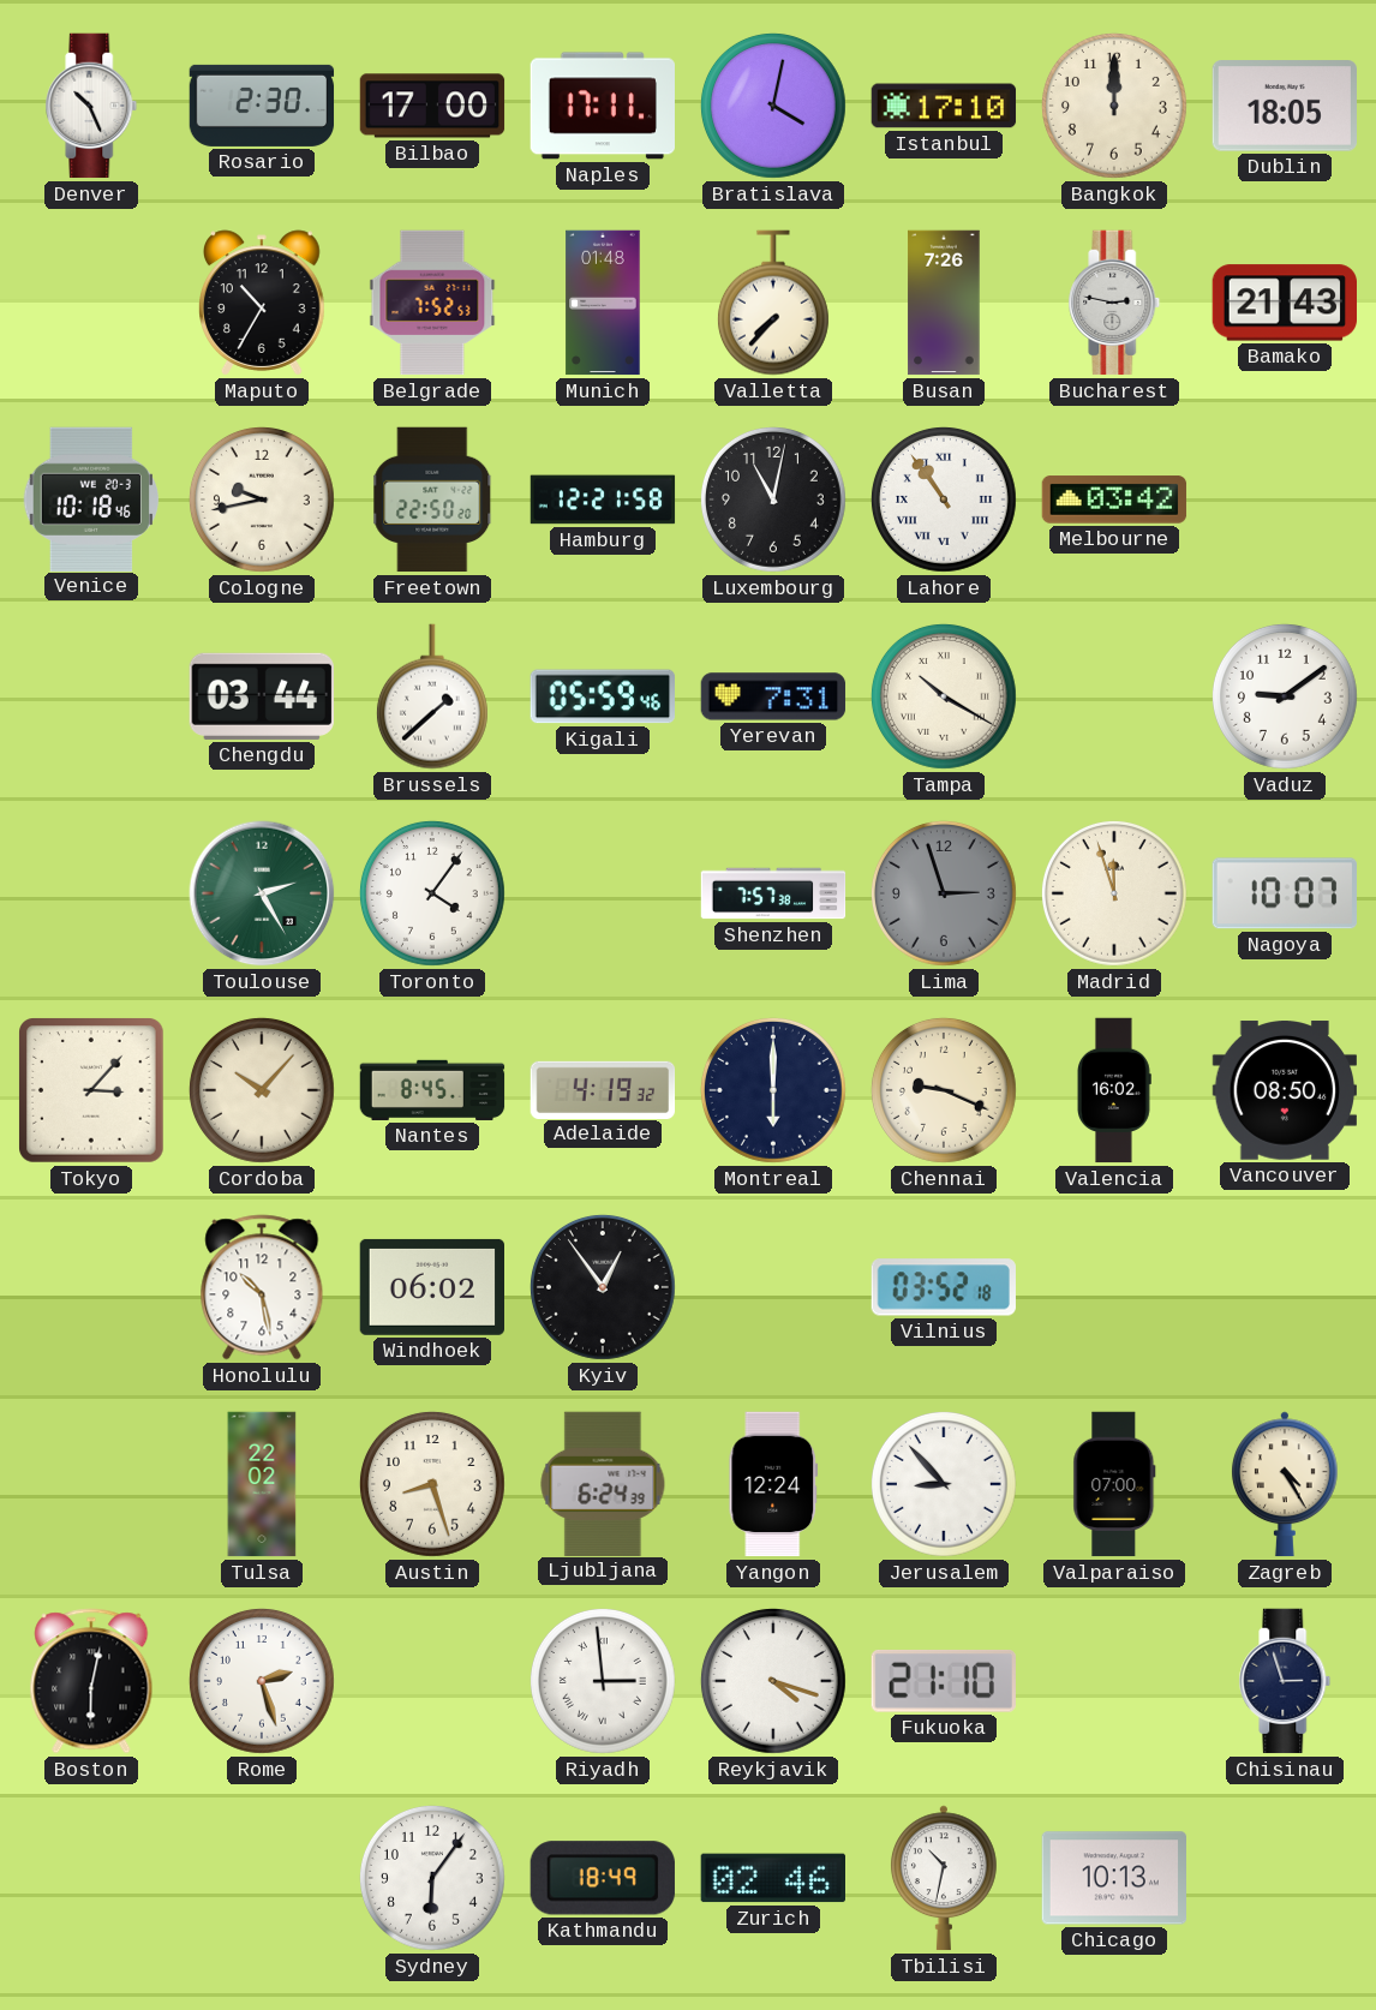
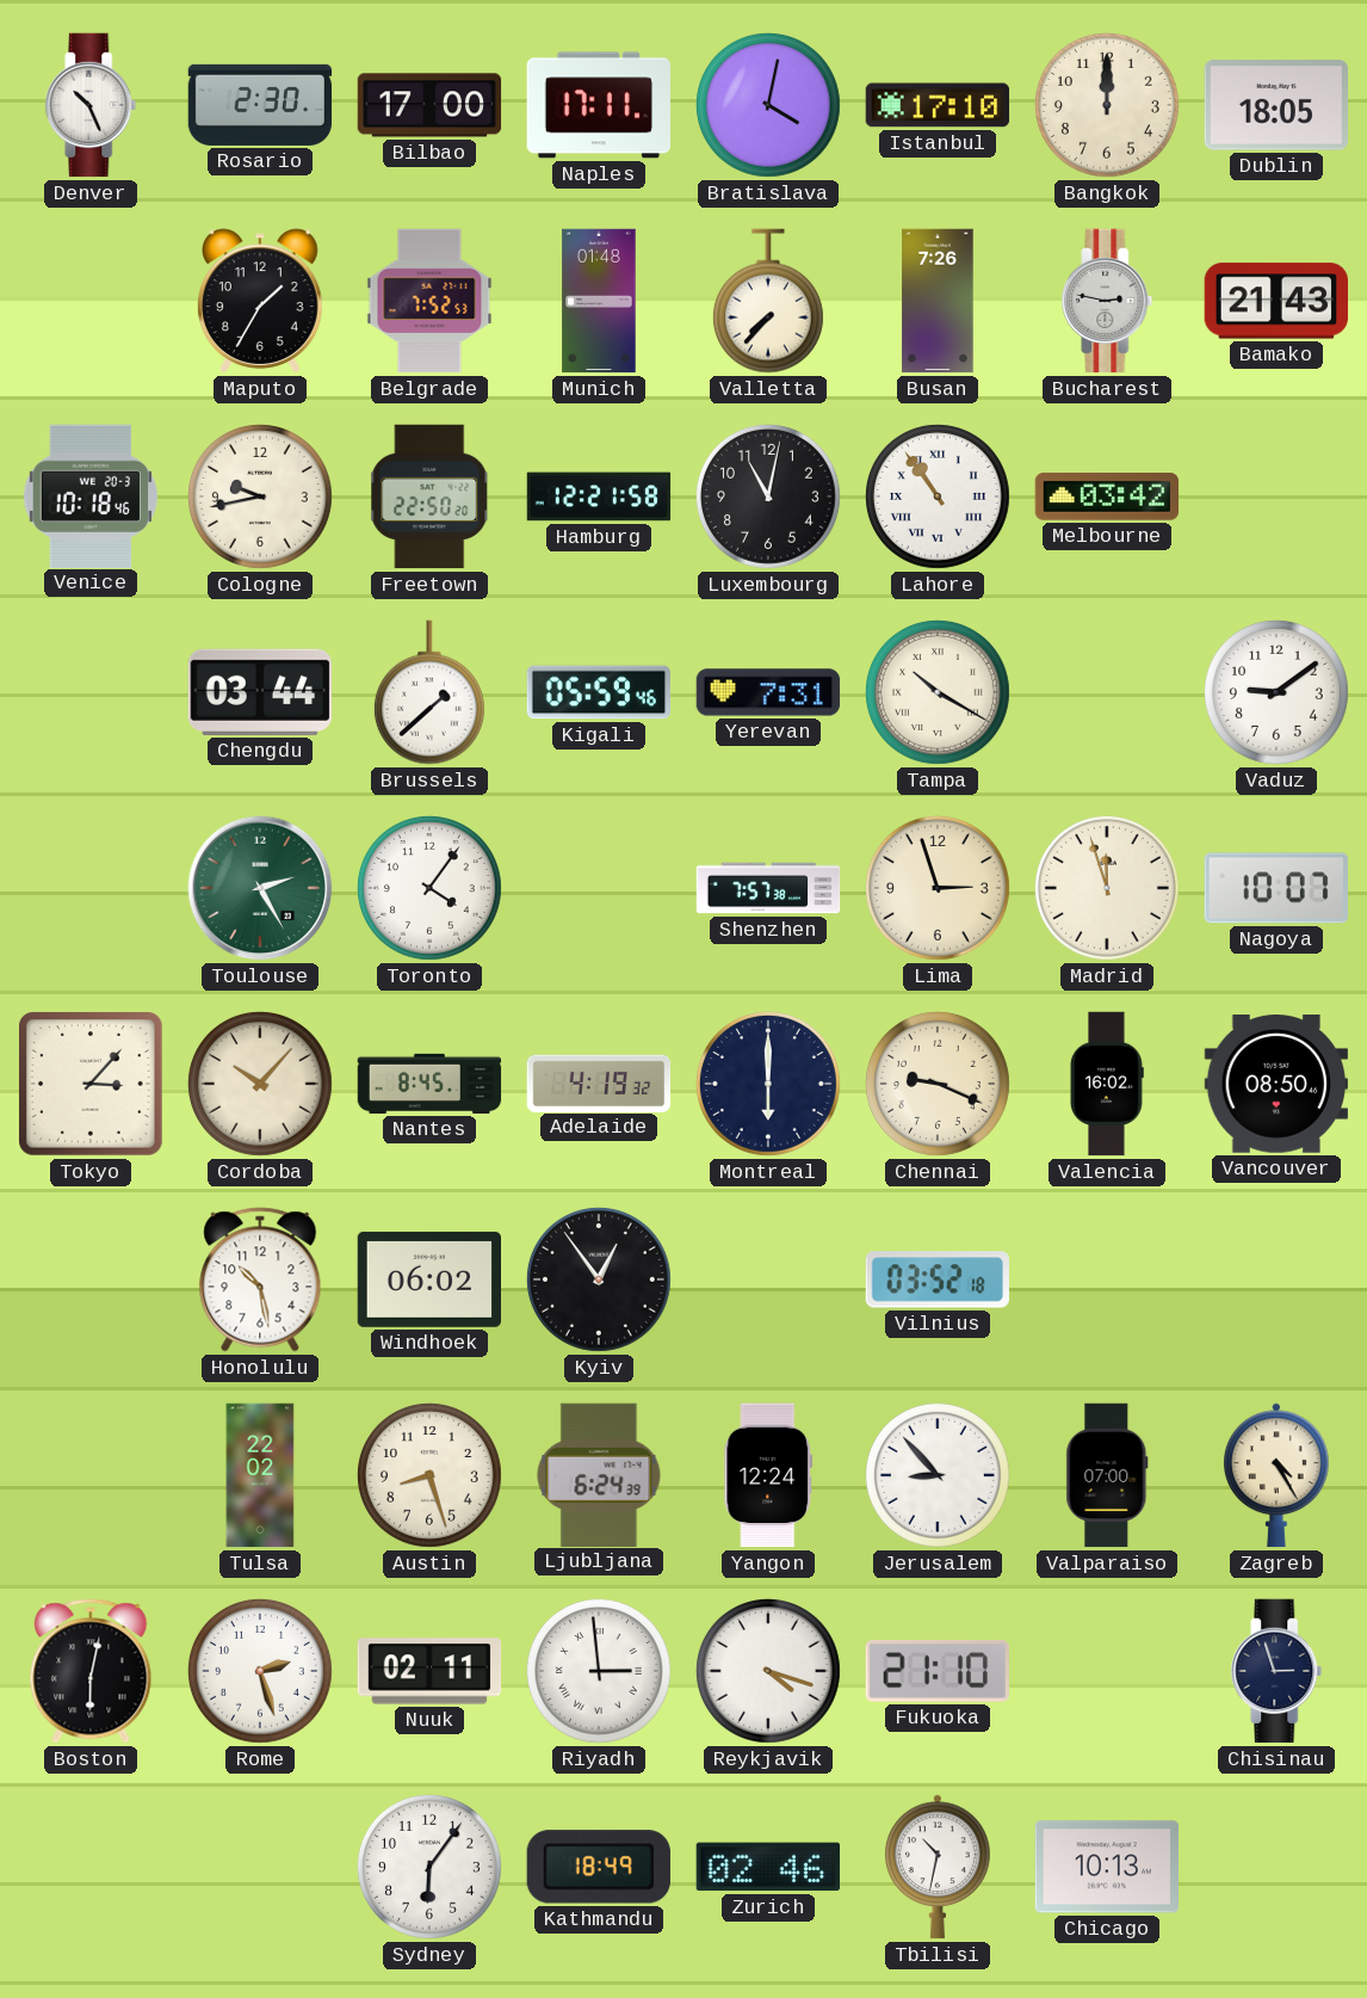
Maputo: 10:35 -> 1:35
Lima dial: grey -> cream
Nuuk: none -> 02:11
